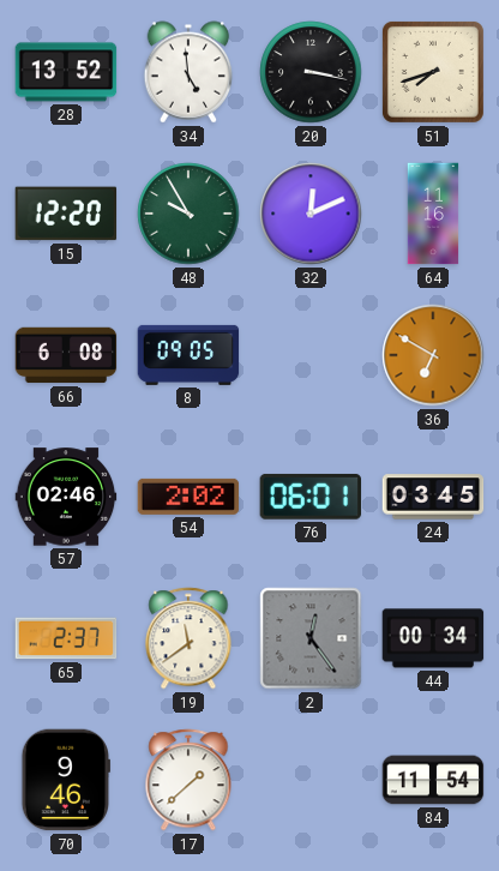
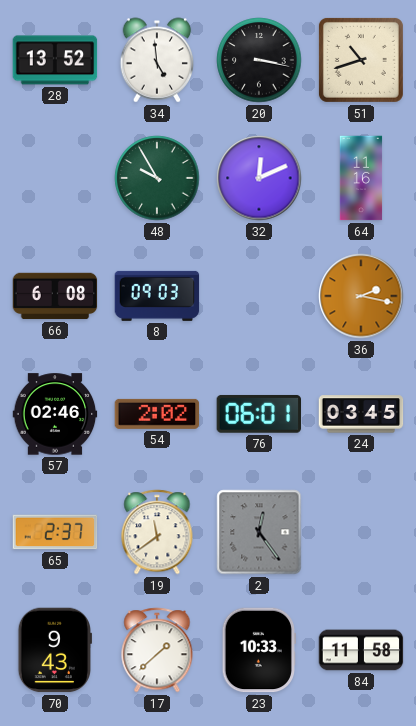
51: 7:42 -> 10:42
15: 12:20 -> none
8: 09:05 -> 09:03
36: 6:50 -> 2:17
44: 00:34 -> none
70: 9:46 -> 9:43
23: none -> 10:33
84: 11:54 -> 11:58
